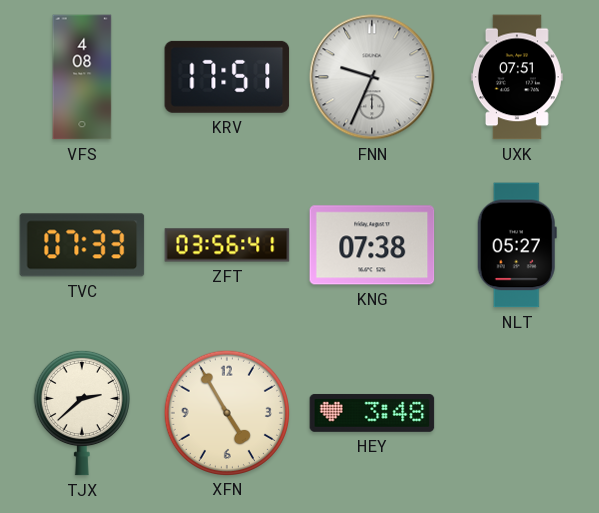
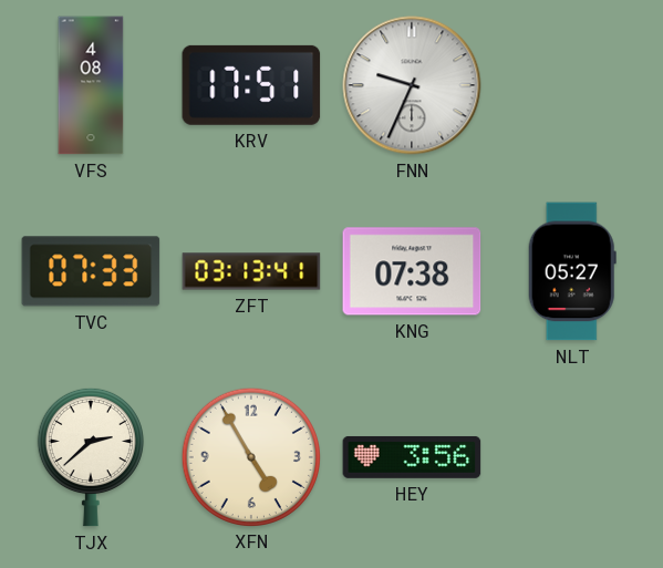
UXK: 07:51 -> none
ZFT: 03:56 -> 03:13
HEY: 3:48 -> 3:56
